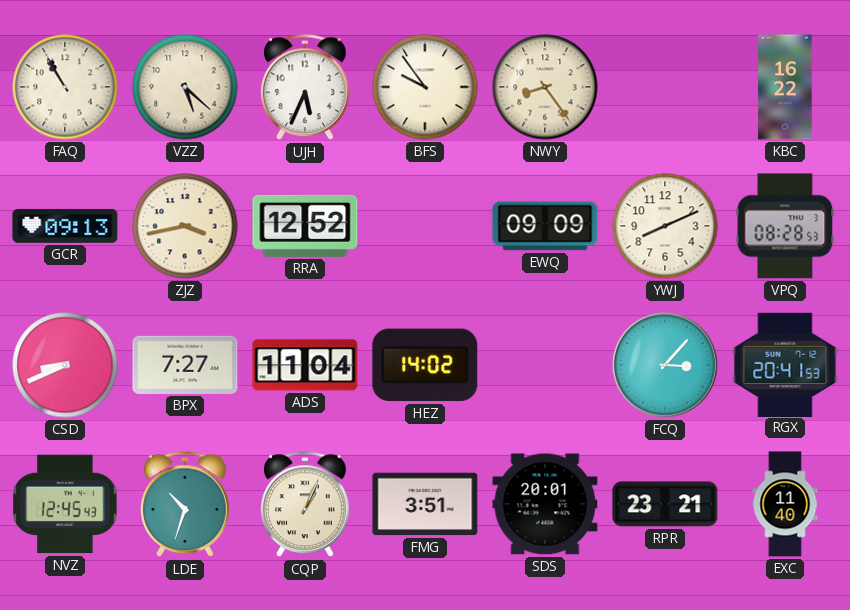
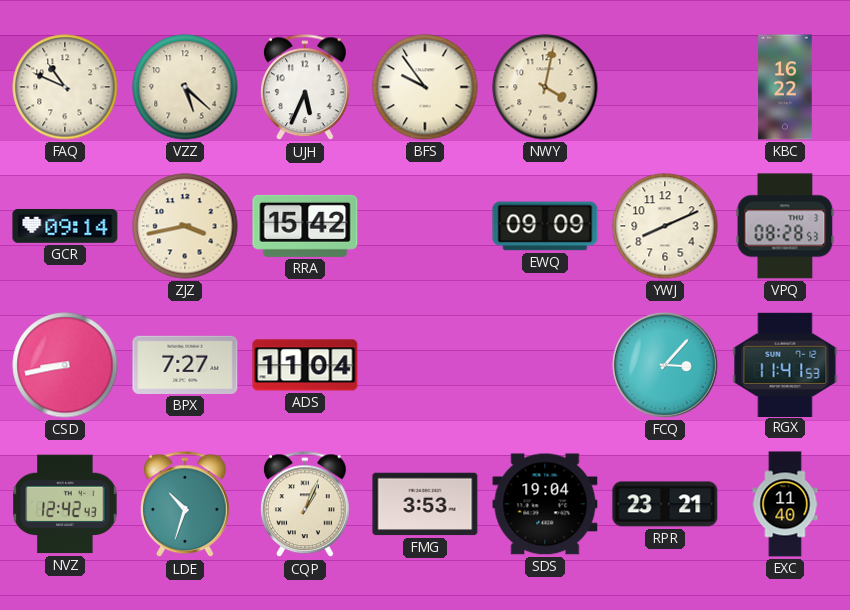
FAQ: 10:55 -> 10:49
NWY: 8:24 -> 4:02
GCR: 09:13 -> 09:14
RRA: 12:52 -> 15:42
CSD: 8:41 -> 8:43
HEZ: 14:02 -> none
RGX: 20:41 -> 11:41
NVZ: 12:45 -> 12:42
FMG: 3:51 -> 3:53
SDS: 20:01 -> 19:04
